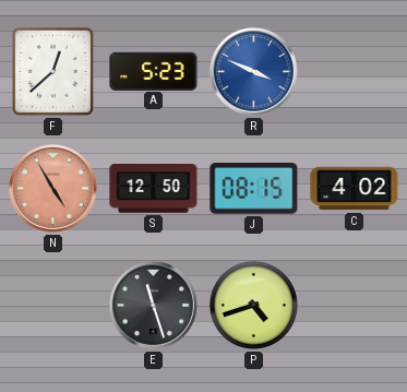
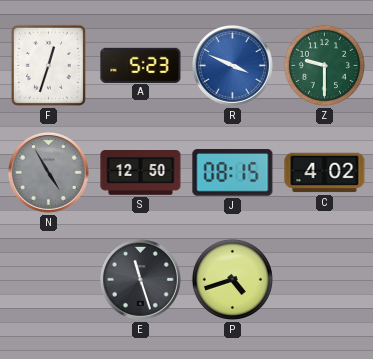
F: 12:38 -> 12:33
Z: none -> 9:30
N dial: salmon -> grey
